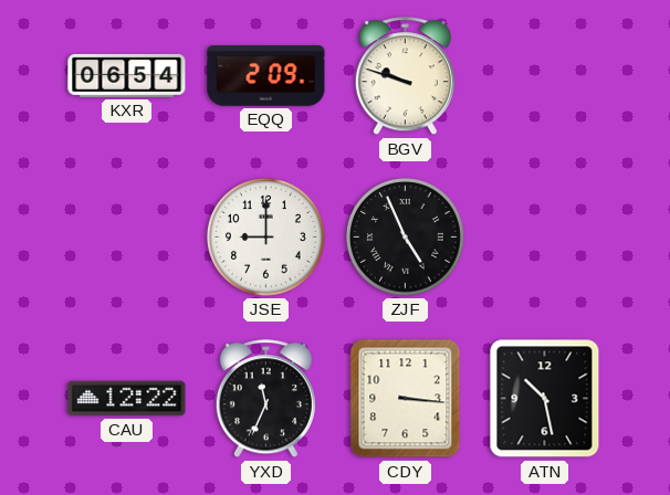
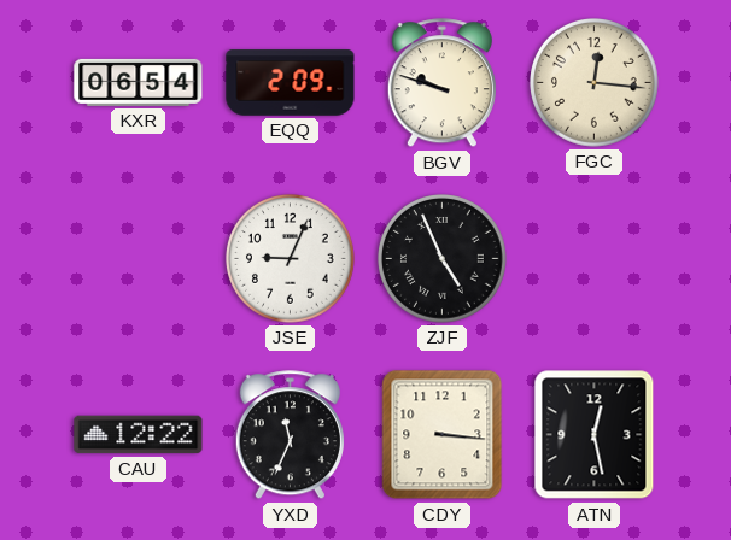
FGC: none -> 12:16
JSE: 9:00 -> 9:04
ATN: 10:28 -> 12:28
